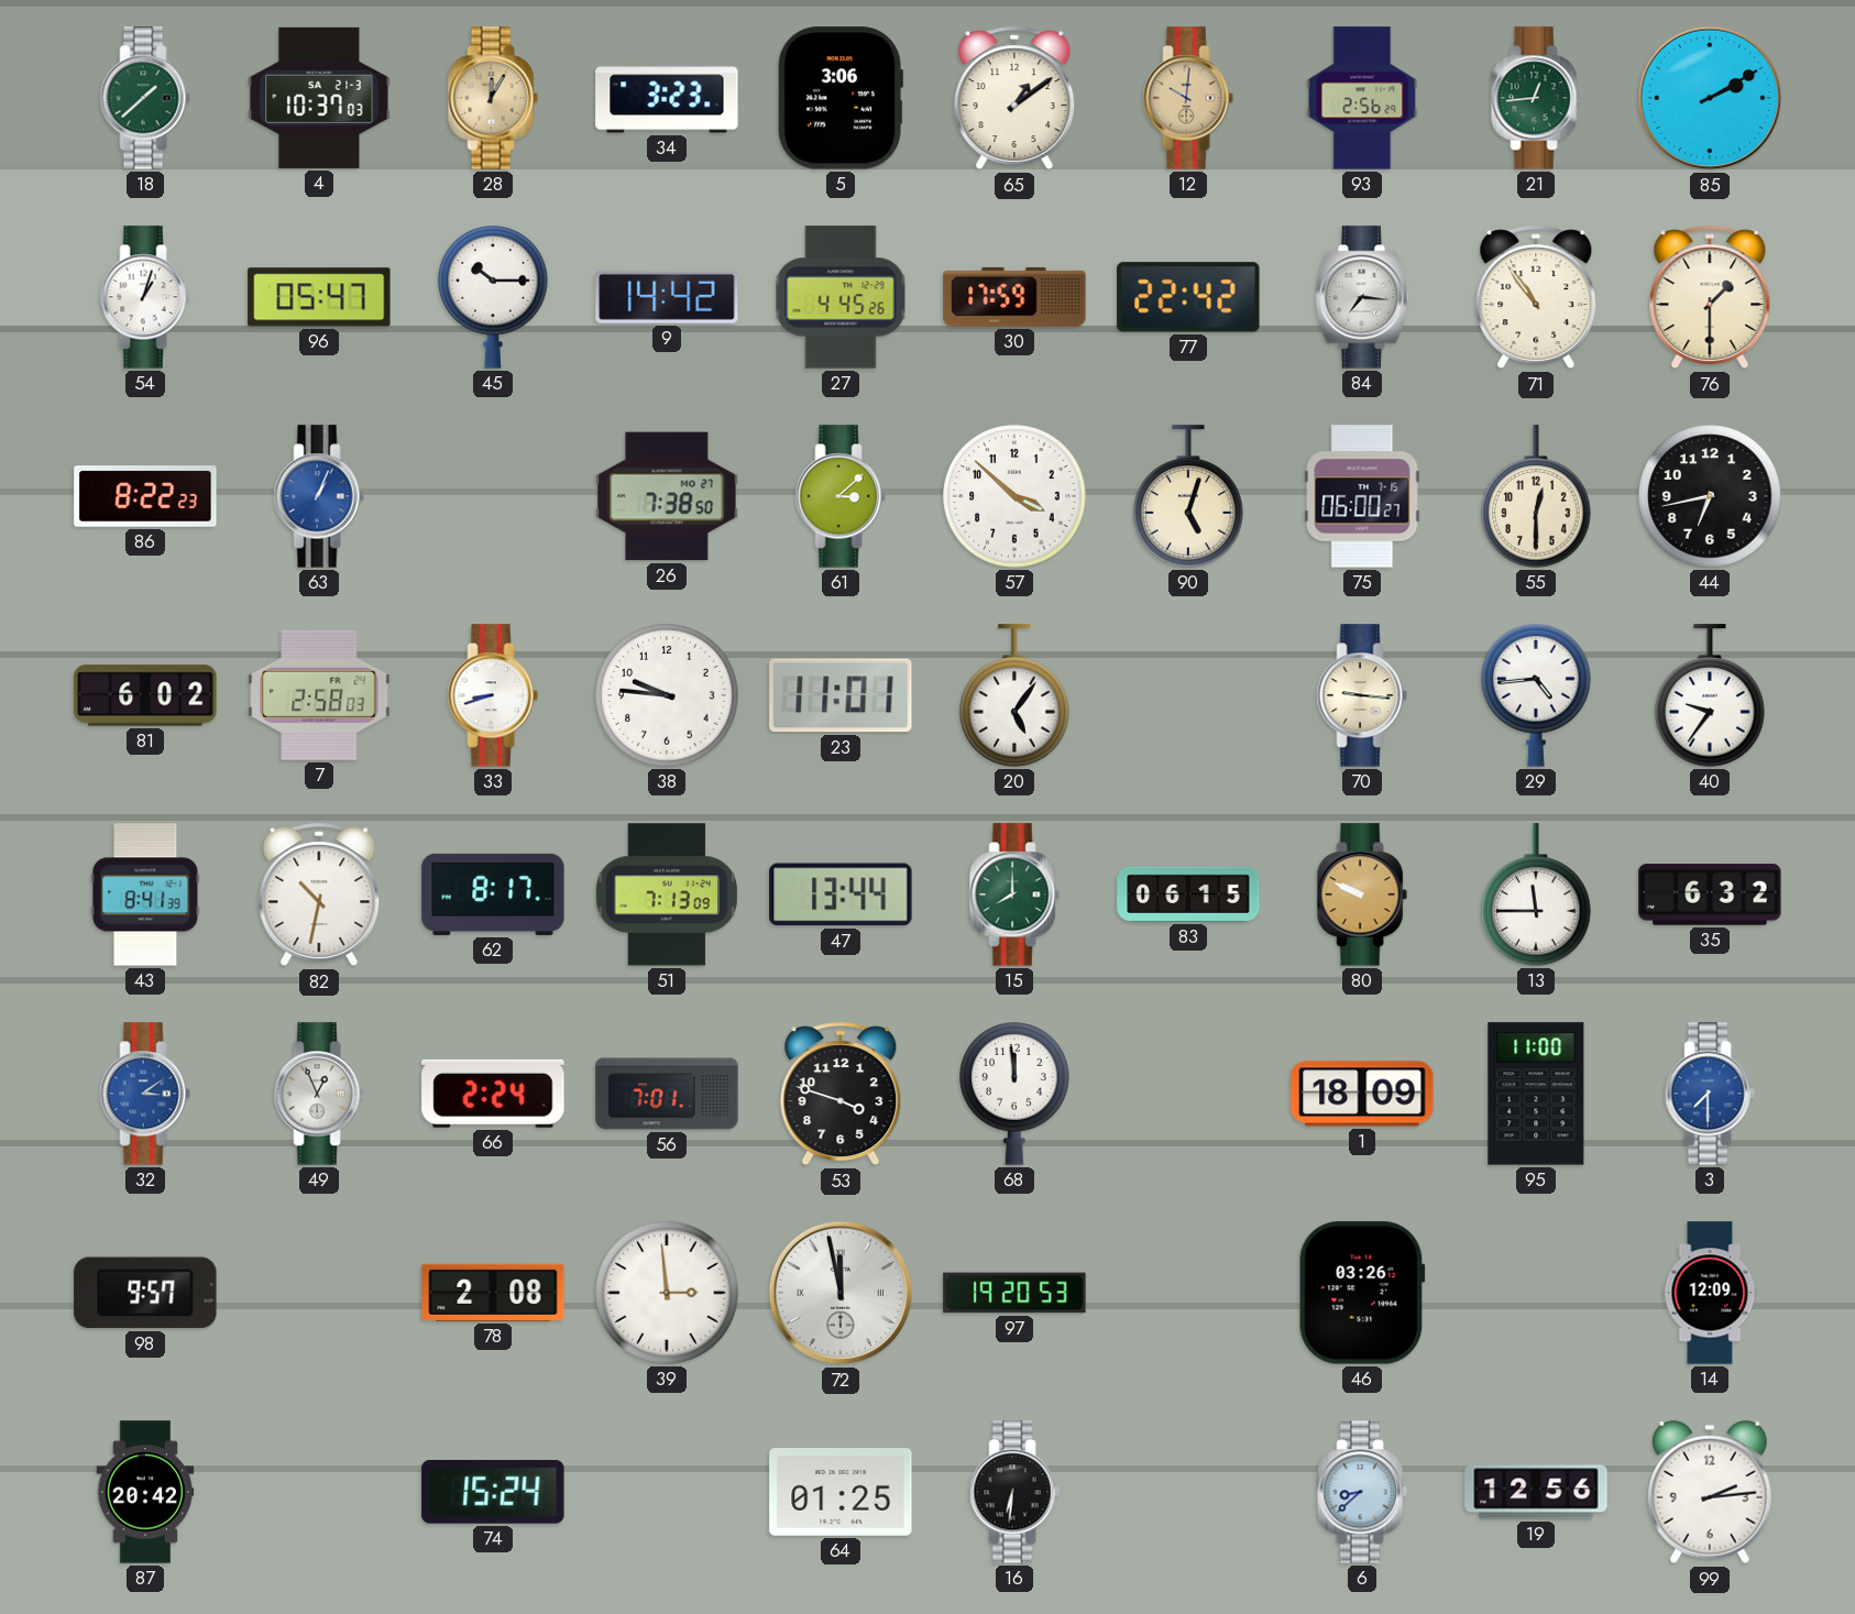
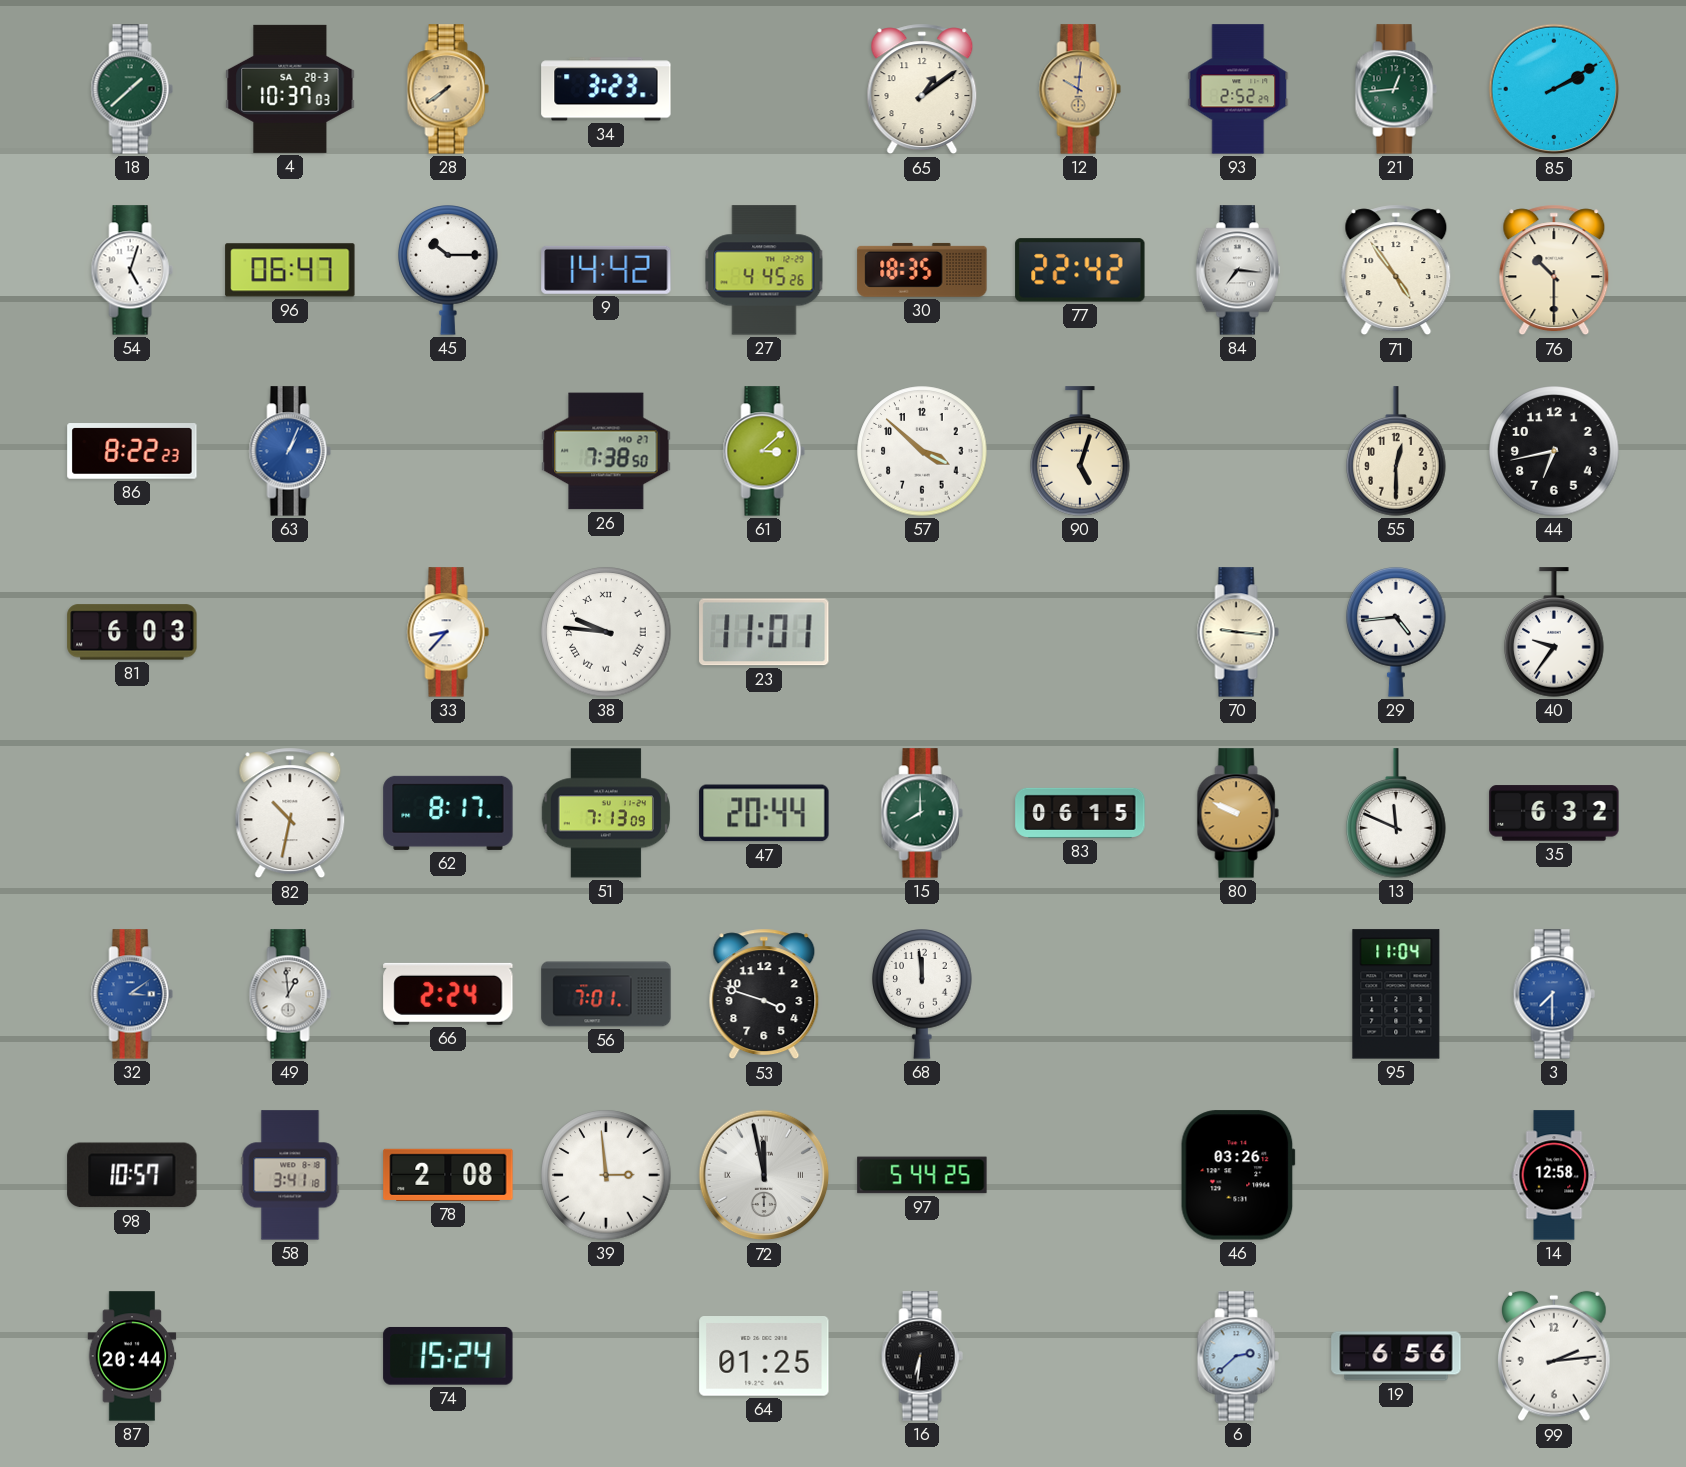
4 date: SA 21-3 -> SA 28-3
28: 12:05 -> 7:39
5: 3:06 -> none
93: 2:56 -> 2:52
54: 1:03 -> 5:03
96: 05:47 -> 06:47
30: 17:59 -> 18:35
71: 10:54 -> 4:54
76: 1:30 -> 10:30
75: 06:00 -> none
81: 6:02 -> 6:03
7: 2:58 -> none
33: 8:42 -> 8:37
38 numerals: Arabic -> Roman
20: 5:06 -> none
43: 8:41 -> none
47: 13:44 -> 20:44
13: 11:45 -> 11:49
49: 12:56 -> 12:59
1: 18:09 -> none
95: 11:00 -> 11:04
98: 9:57 -> 10:57
58: none -> 3:41
97: 19:20 -> 5:44
14: 12:09 -> 12:58
87: 20:42 -> 20:44
6: 8:38 -> 2:38
19: 12:56 -> 6:56
